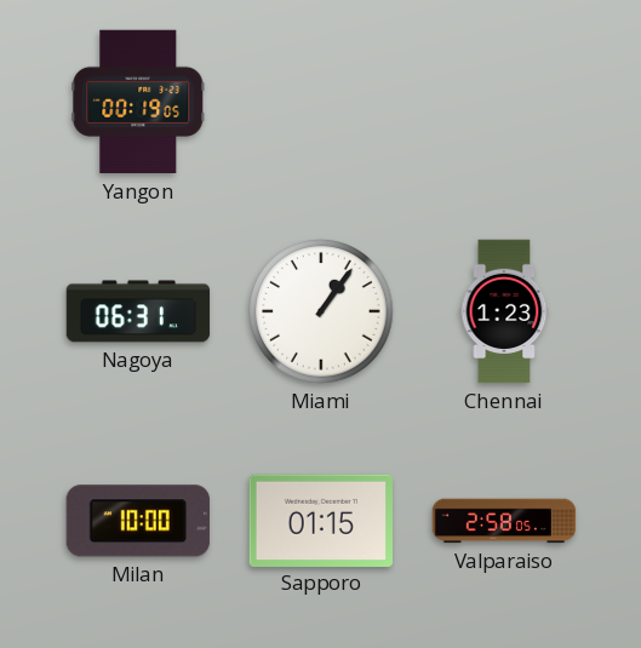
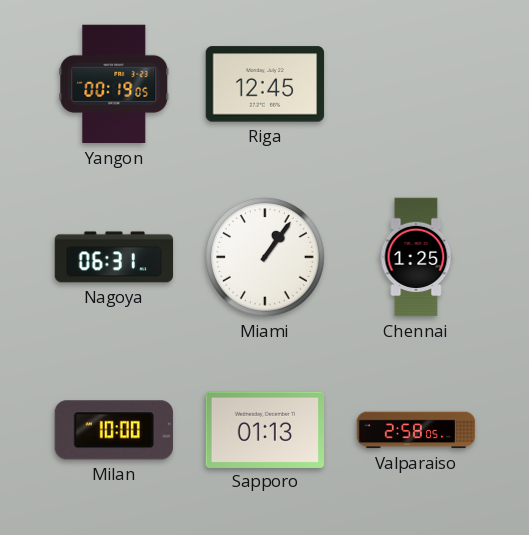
Riga: none -> 12:45
Chennai: 1:23 -> 1:25
Sapporo: 01:15 -> 01:13
